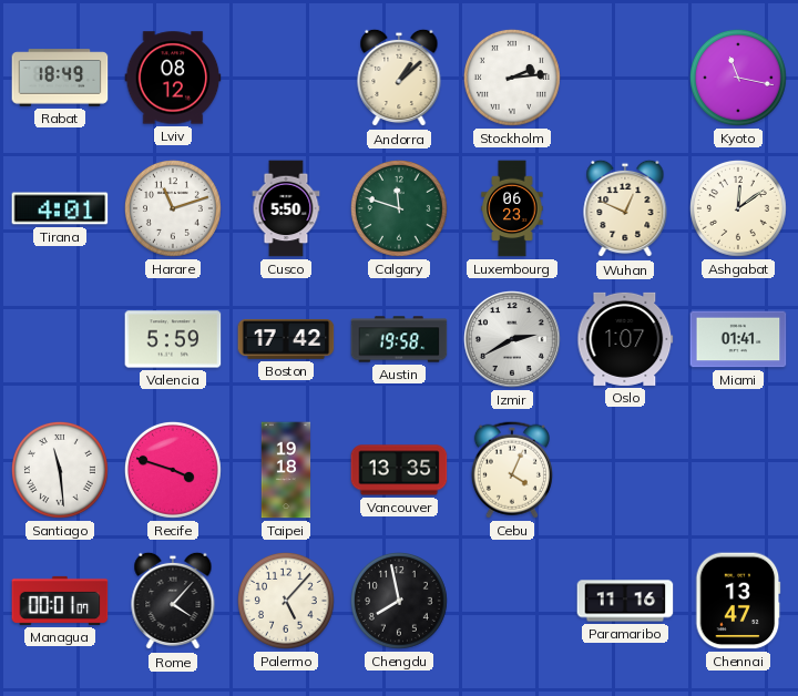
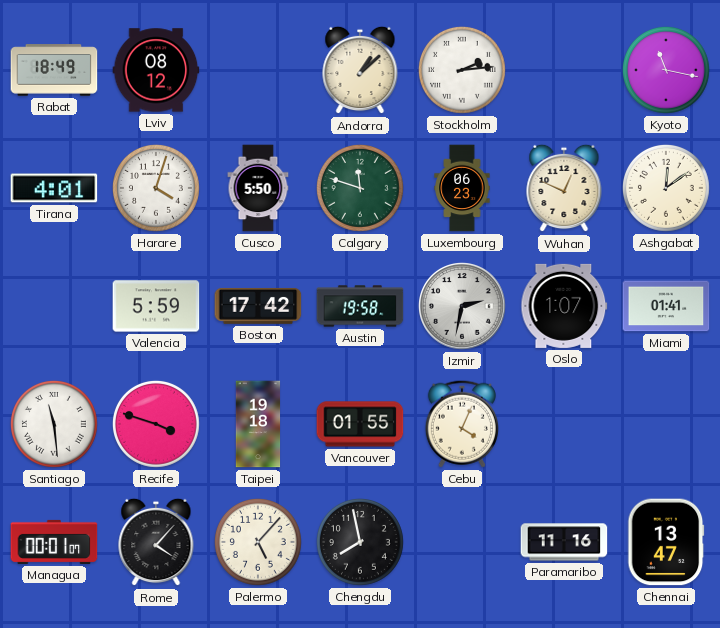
Harare: 11:12 -> 4:03
Izmir: 2:40 -> 2:32
Vancouver: 13:35 -> 01:55
